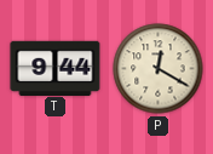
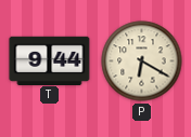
P: 12:20 -> 6:20
